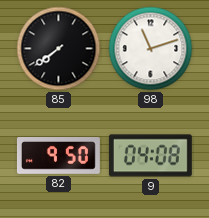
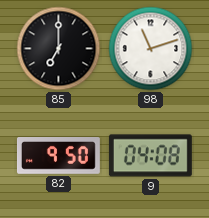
85: 7:39 -> 7:00
